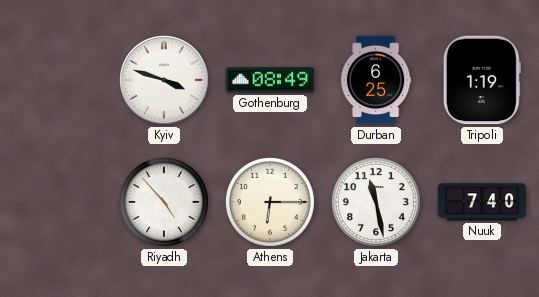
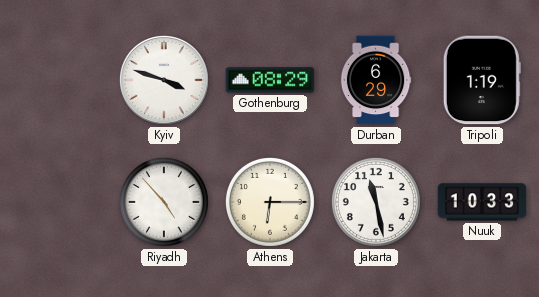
Gothenburg: 08:49 -> 08:29
Durban: 6:25 -> 6:29
Nuuk: 7:40 -> 10:33
